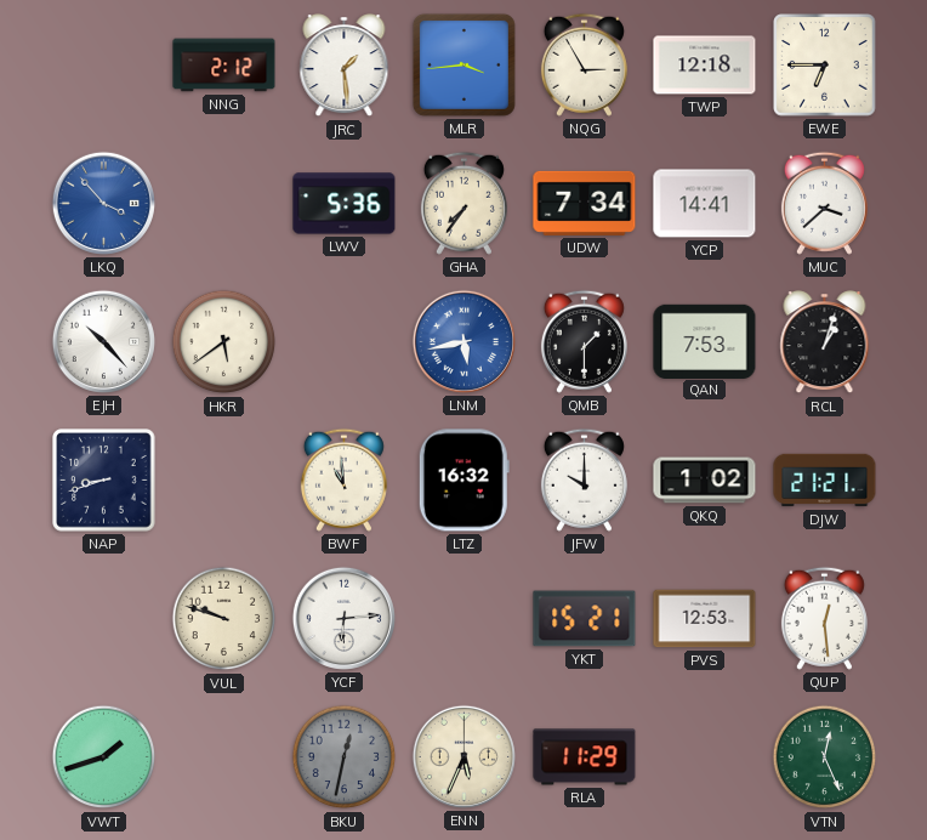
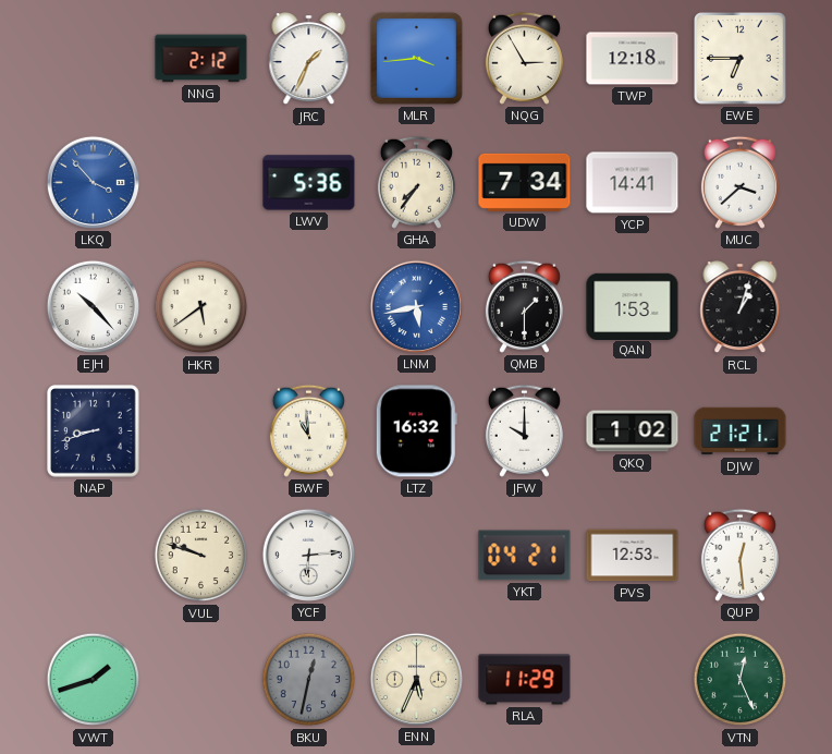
JRC: 1:29 -> 1:34
QAN: 7:53 -> 1:53
YKT: 15:21 -> 04:21
